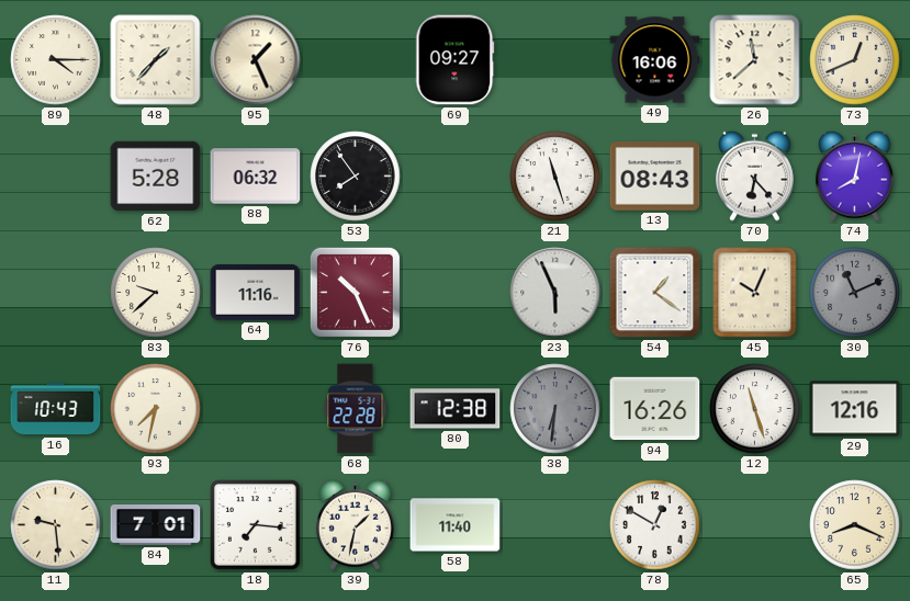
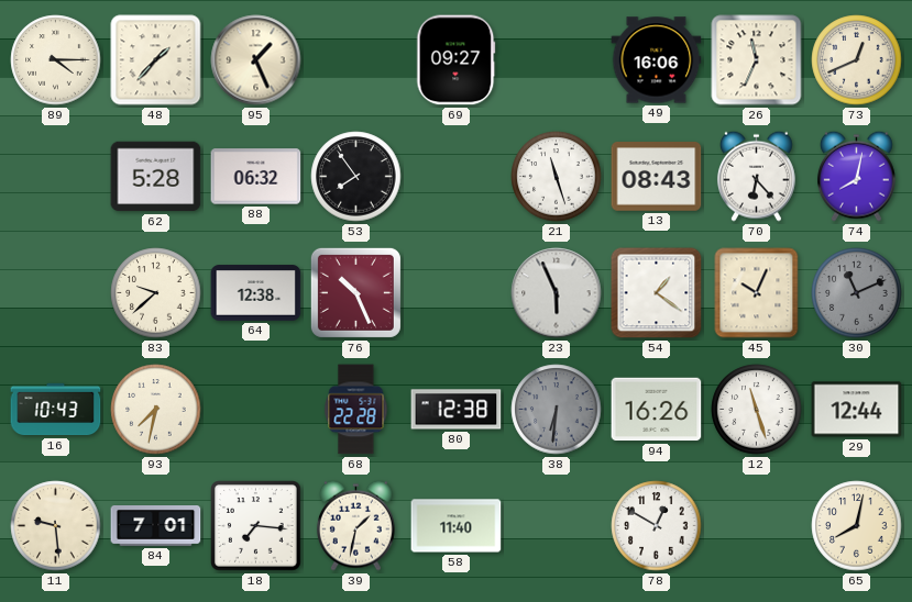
26: 11:38 -> 11:34
64: 11:16 -> 12:38
29: 12:16 -> 12:44
65: 8:19 -> 8:02
